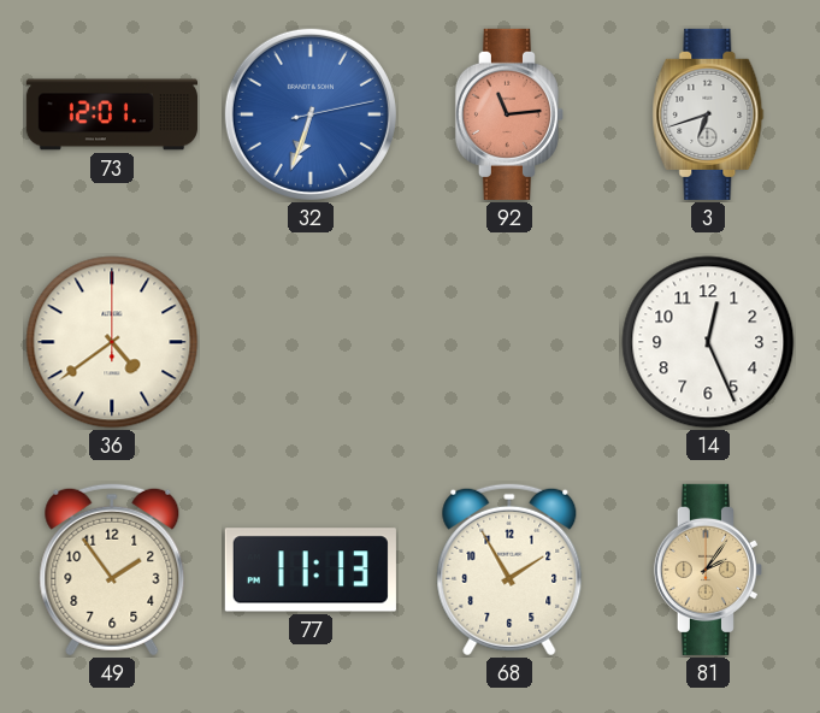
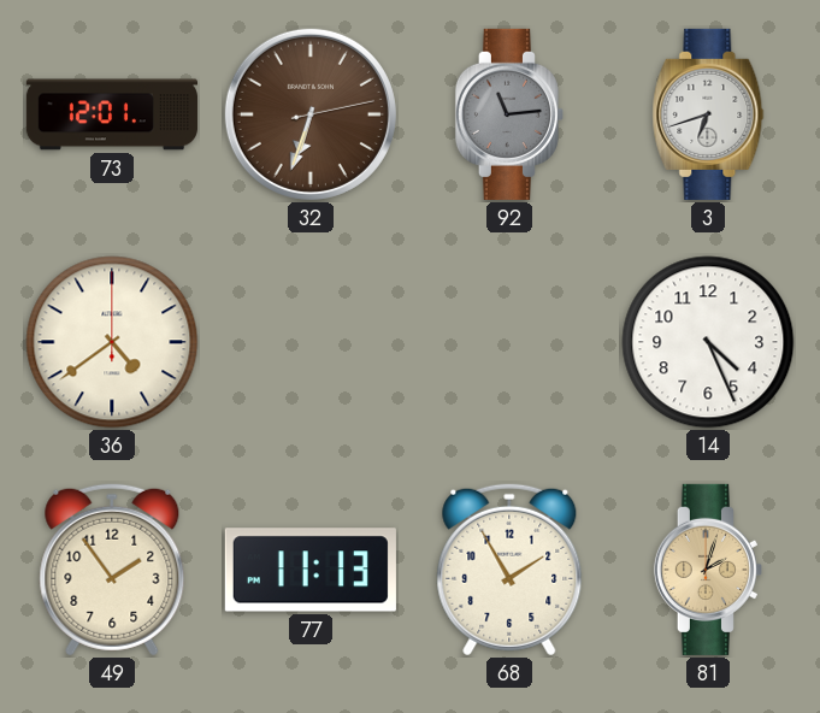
32 dial: blue -> brown
92 dial: salmon -> grey
14: 12:26 -> 4:26
81: 2:06 -> 2:03
